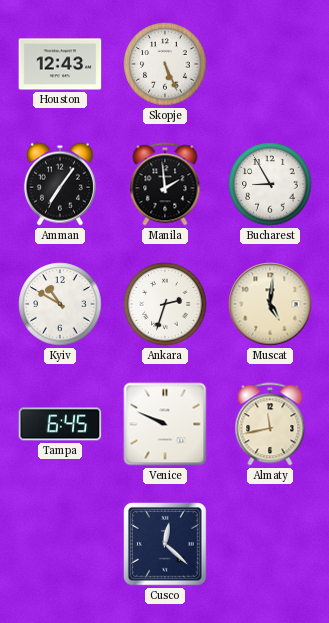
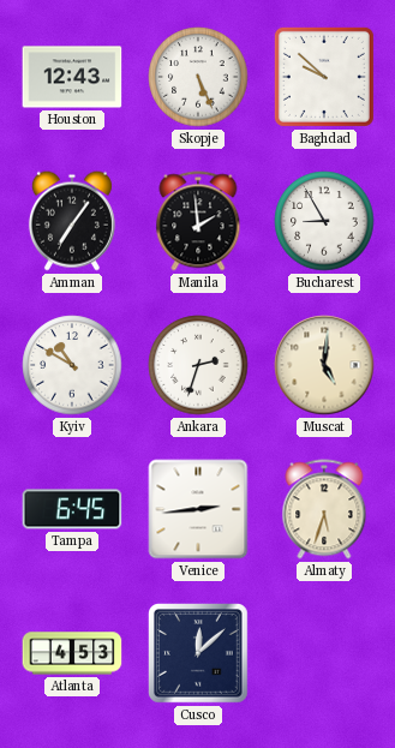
Baghdad: none -> 9:52
Venice: 9:49 -> 2:44
Almaty: 11:43 -> 5:33
Atlanta: none -> 4:53
Cusco: 12:22 -> 12:08
